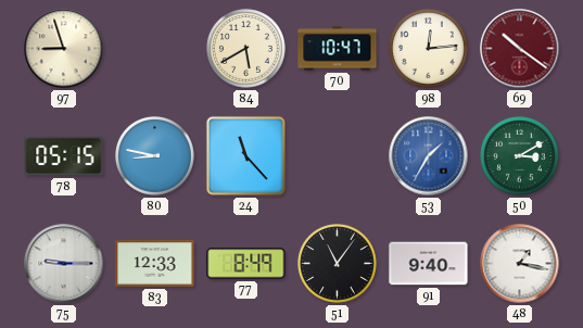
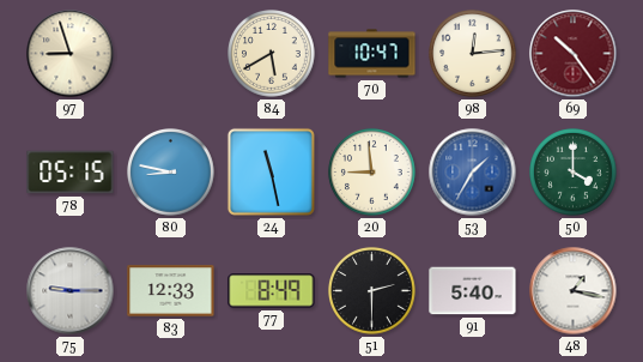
69: 10:21 -> 10:24
24: 11:23 -> 11:28
20: none -> 8:59
50: 3:10 -> 4:00
51: 11:06 -> 2:30
91: 9:40 -> 5:40
